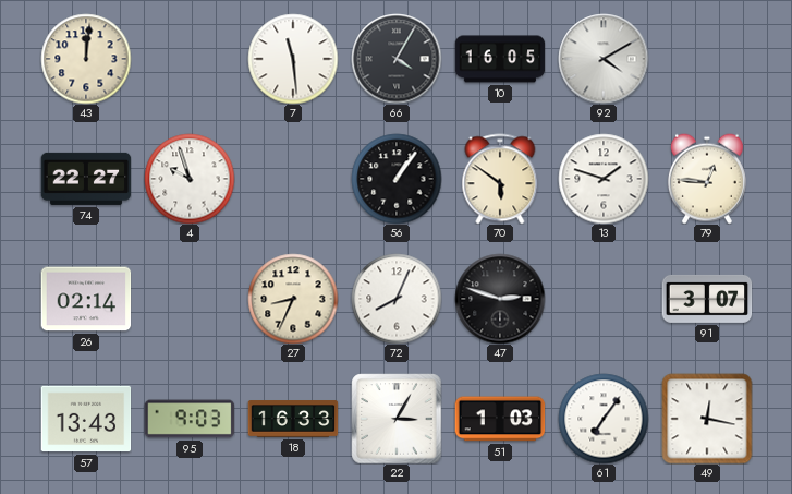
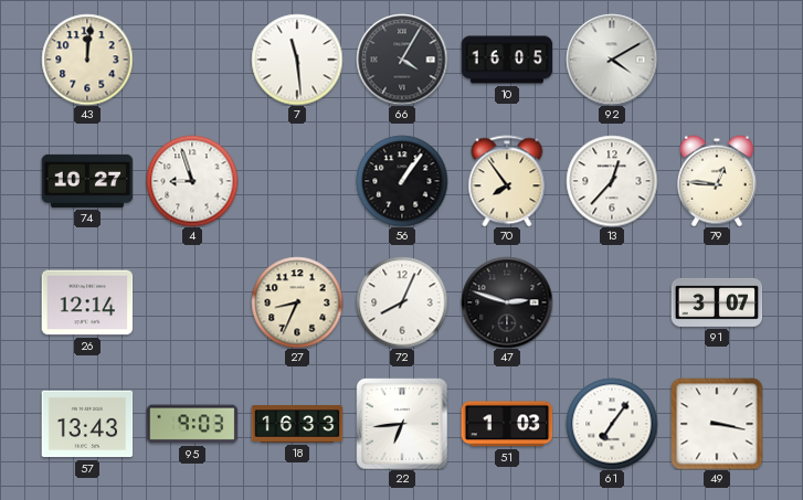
74: 22:27 -> 10:27
4: 9:57 -> 8:57
70: 5:51 -> 7:54
13: 1:48 -> 12:37
26: 02:14 -> 12:14
22: 3:05 -> 6:44
49: 12:17 -> 3:17
